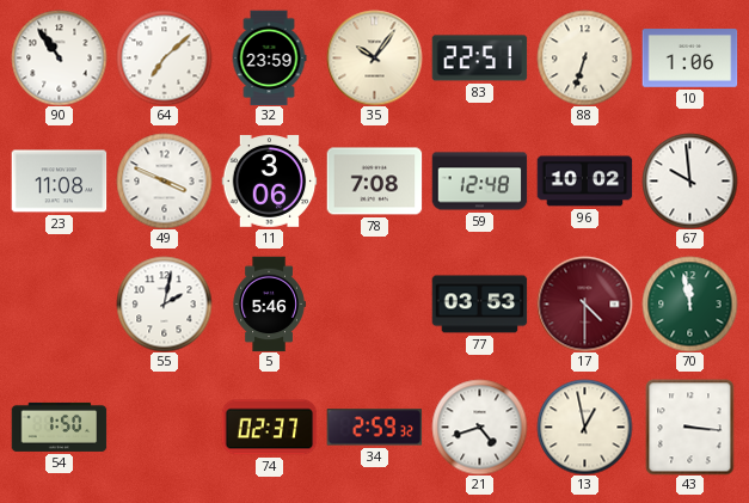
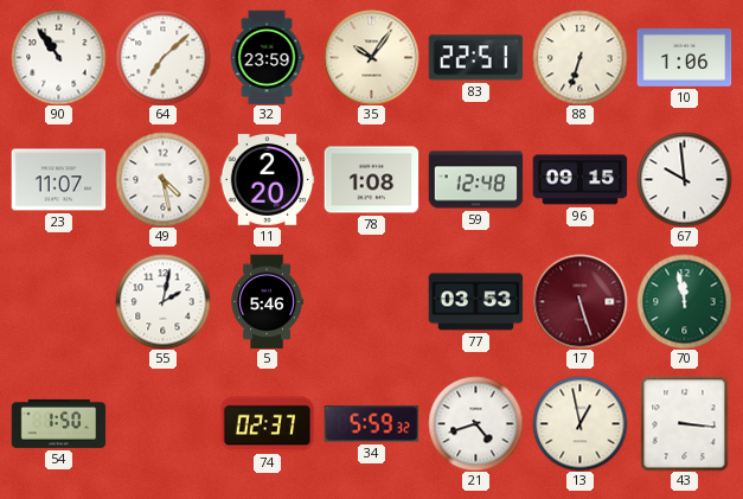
23: 11:08 -> 11:07
49: 3:49 -> 4:28
11: 3:06 -> 2:20
78: 7:08 -> 1:08
96: 10:02 -> 09:15
17: 4:30 -> 5:27
34: 2:59 -> 5:59
